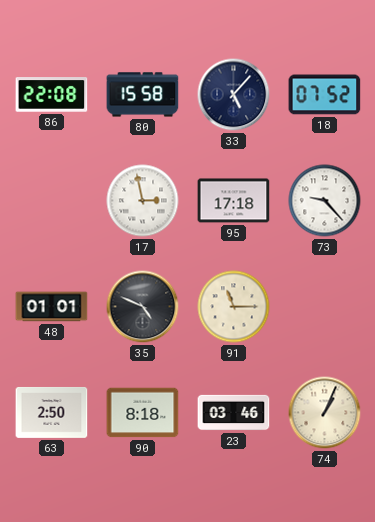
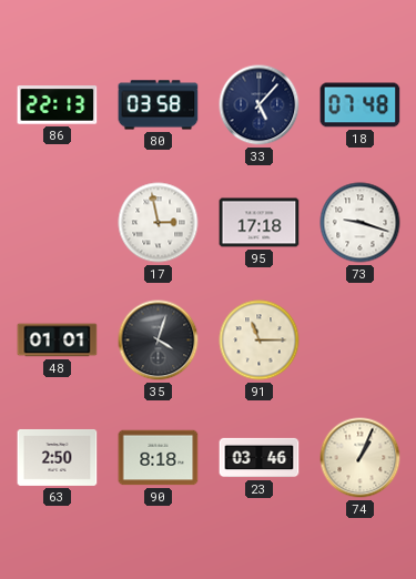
86: 22:08 -> 22:13
80: 15:58 -> 03:58
18: 07:52 -> 07:48
73: 9:23 -> 9:18
35: 4:49 -> 4:03
